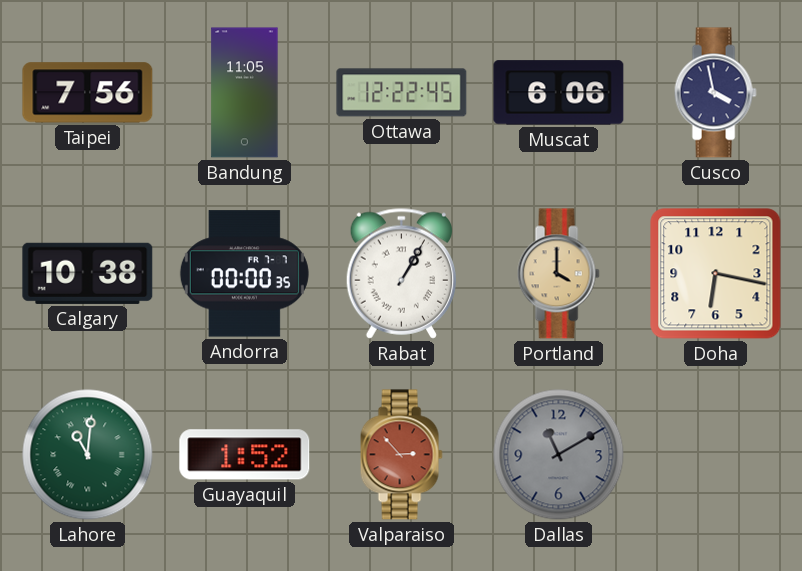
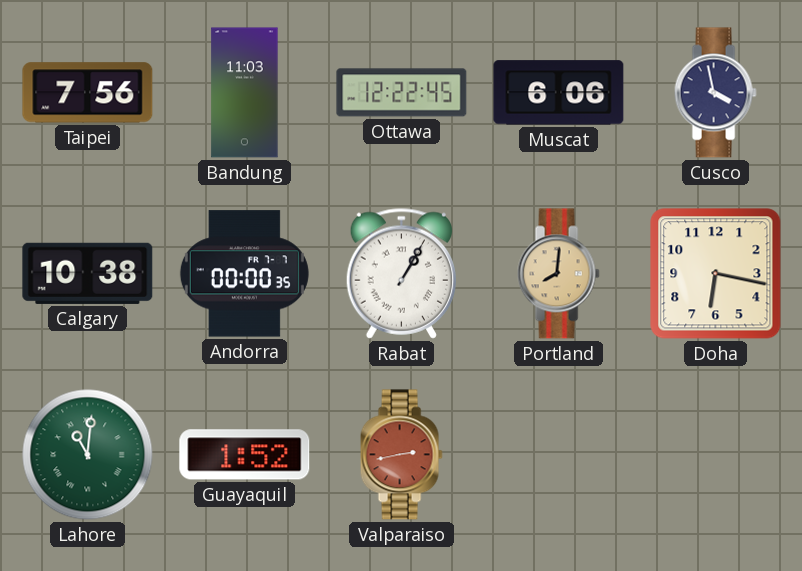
Bandung: 11:05 -> 11:03
Portland: 4:00 -> 8:01
Valparaiso: 2:53 -> 2:43
Dallas: 11:10 -> none
